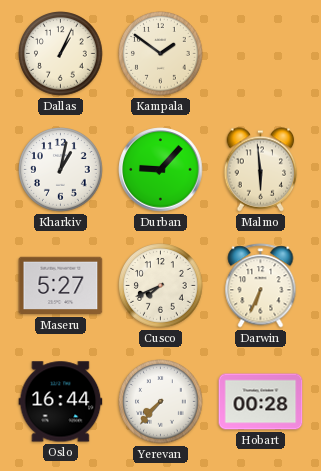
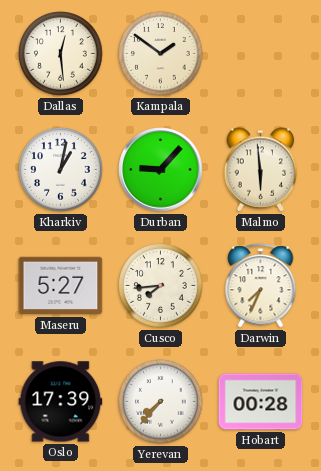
Dallas: 1:04 -> 12:29
Cusco: 7:41 -> 7:44
Darwin: 6:34 -> 7:34
Oslo: 16:44 -> 17:39
